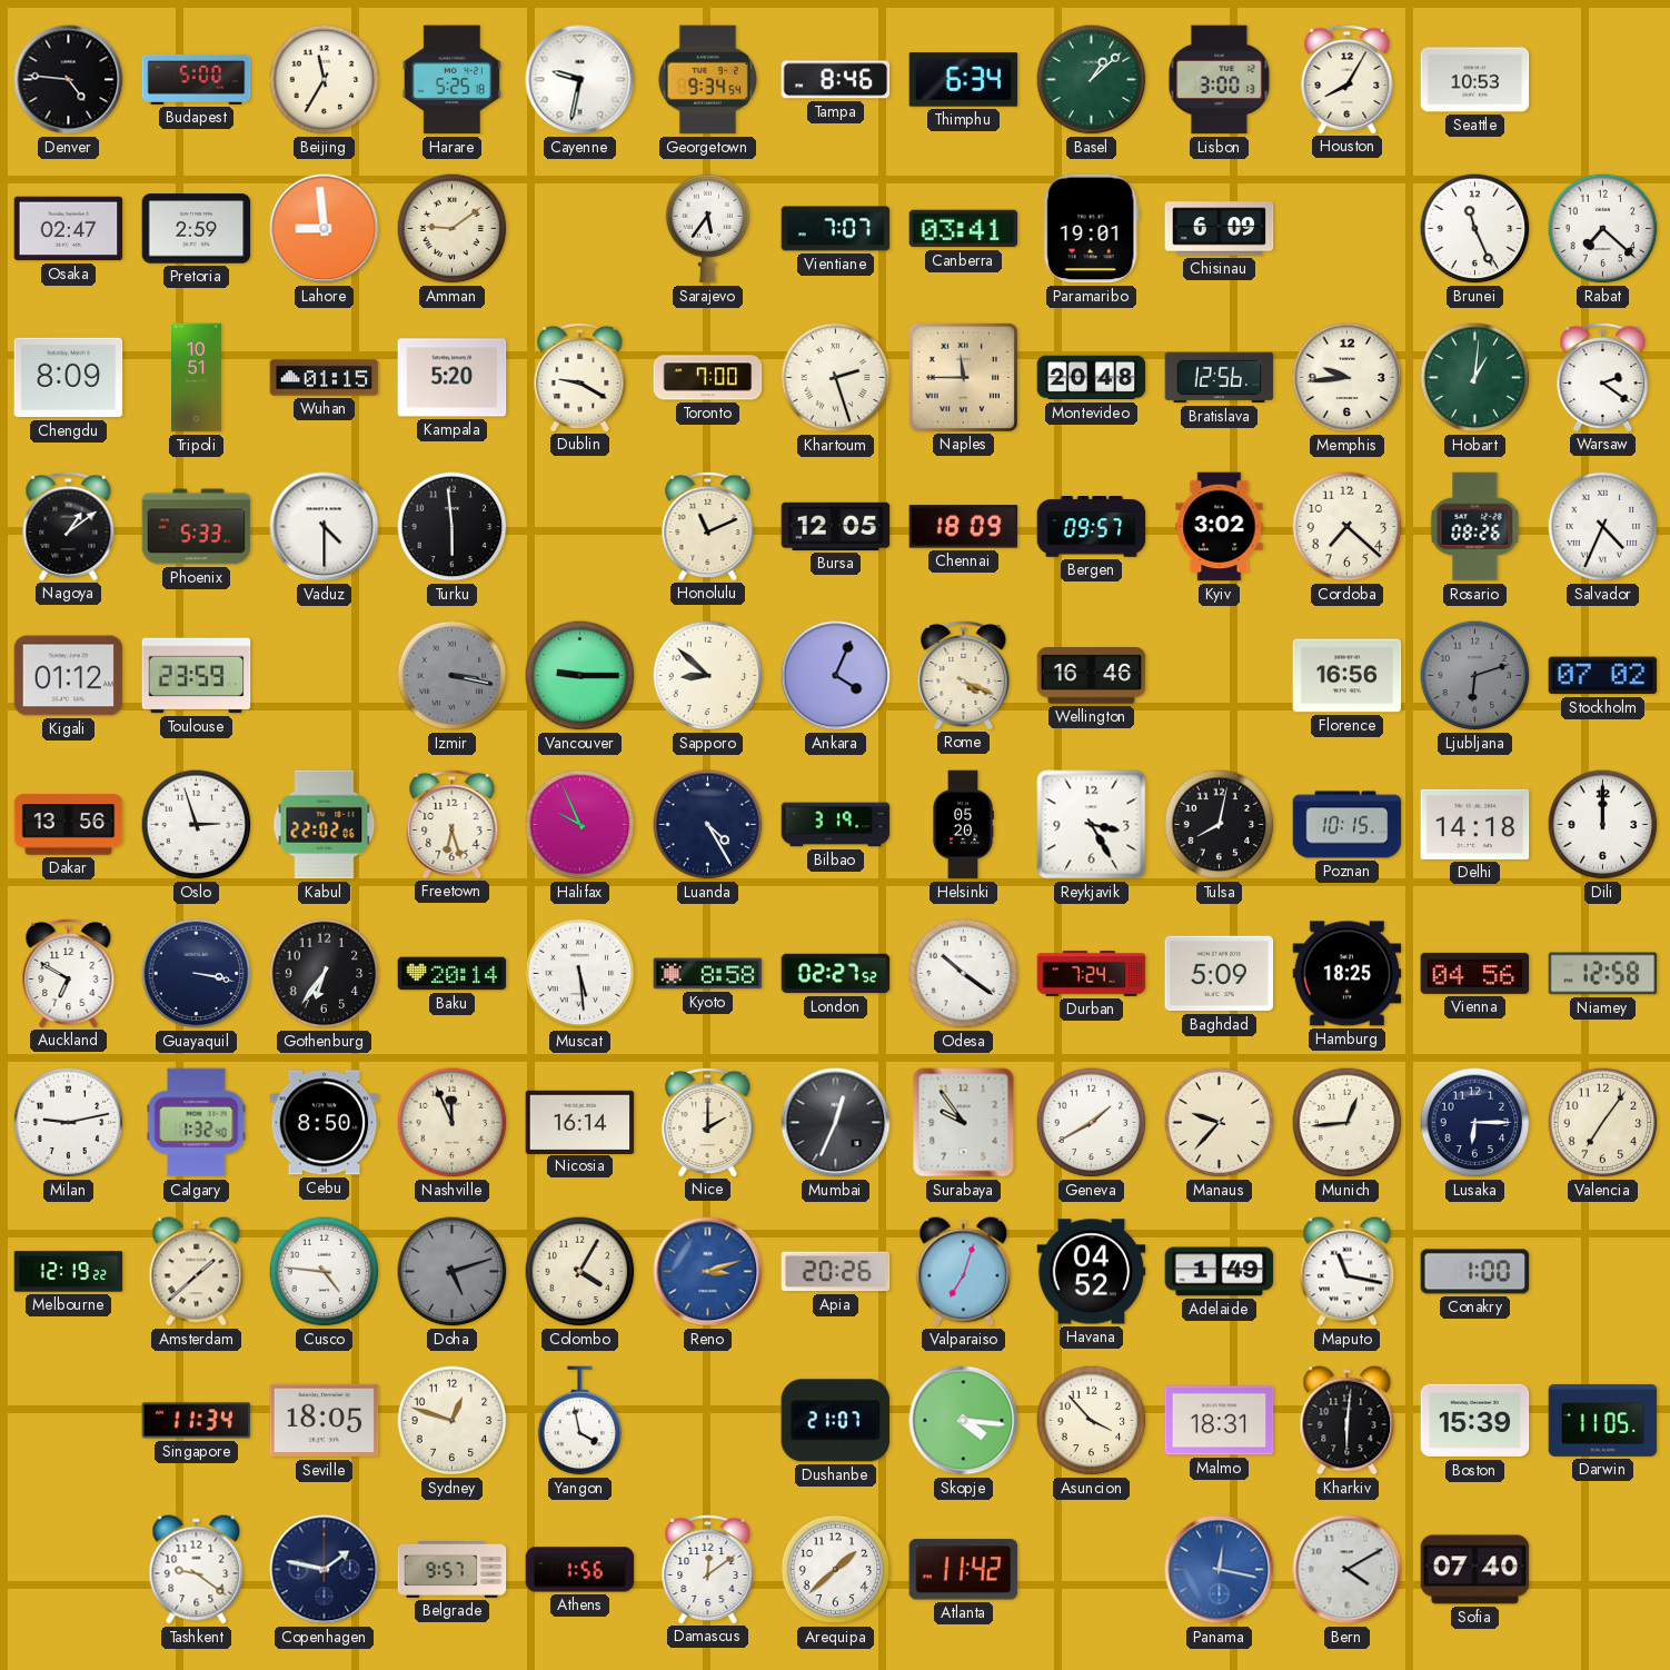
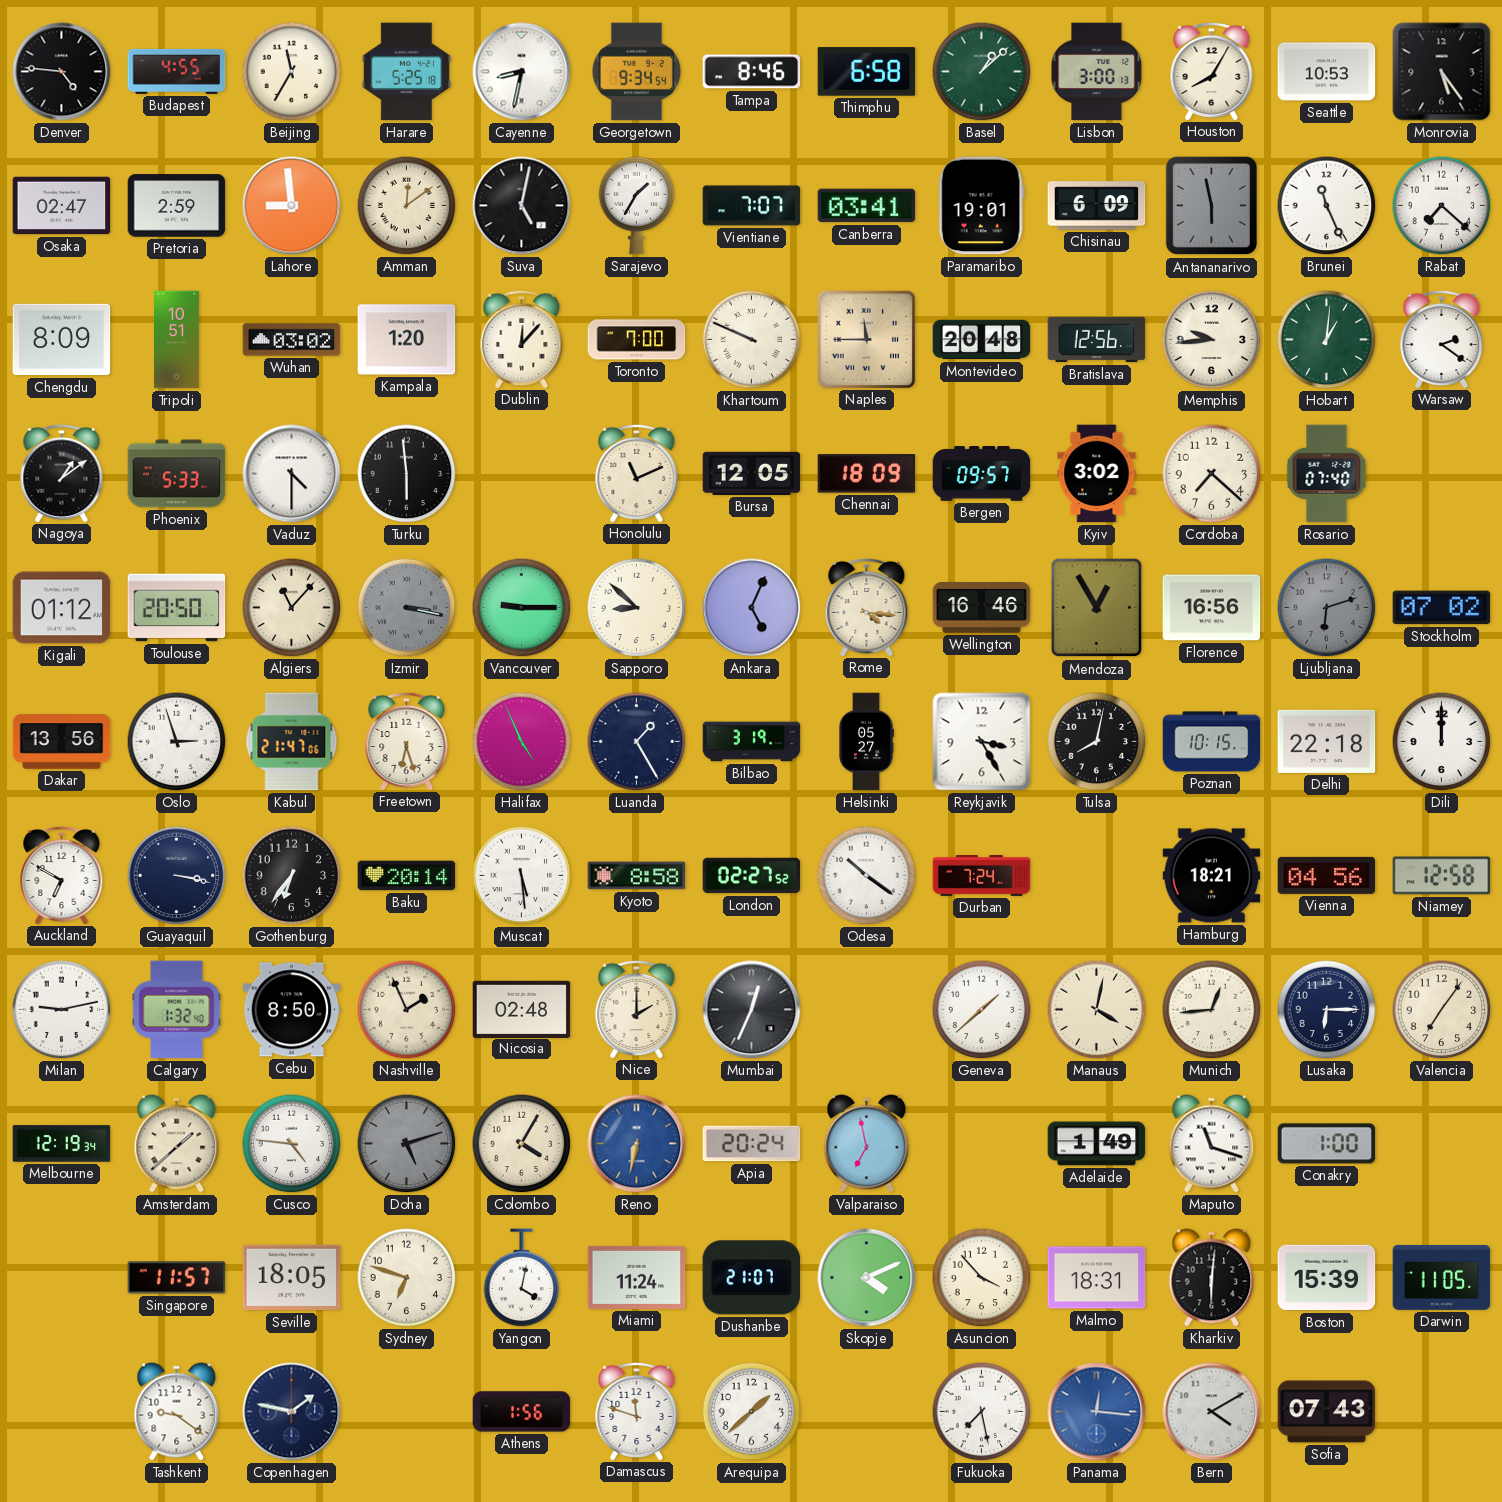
Budapest: 5:00 -> 4:55
Cayenne: 9:32 -> 8:32
Thimphu: 6:34 -> 6:58
Monrovia: none -> 5:24
Amman: 9:09 -> 12:09
Suva: none -> 5:02
Sarajevo: 5:36 -> 1:35
Antananarivo: none -> 5:58
Wuhan: 01:15 -> 03:02
Kampala: 5:20 -> 1:20
Dublin: 9:20 -> 12:07
Khartoum: 2:27 -> 9:49
Rosario: 08:26 -> 07:40
Salvador: 4:34 -> none
Toulouse: 23:59 -> 20:50
Algiers: none -> 11:07
Ankara: 4:04 -> 5:04
Rome: 4:19 -> 4:16
Mendoza: none -> 12:55
Kabul: 22:02 -> 21:47
Halifax: 9:56 -> 4:56
Luanda: 4:25 -> 1:25
Helsinki: 05:20 -> 05:27
Delhi: 14:18 -> 22:18
Baghdad: 5:09 -> none
Hamburg: 18:25 -> 18:21
Nashville: 11:56 -> 1:56
Nicosia: 16:14 -> 02:48
Surabaya: 9:54 -> none
Geneva: 1:40 -> 1:38
Manaus: 9:37 -> 4:02
Melbourne: 12:19:22 -> 12:19:34
Reno: 3:12 -> 6:32
Apia: 20:26 -> 20:24
Valparaiso: 7:03 -> 6:58
Havana: 04:52 -> none
Maputo: 11:17 -> 11:18
Singapore: 11:34 -> 11:57
Sydney: 12:48 -> 6:48
Yangon: 3:58 -> 4:02
Miami: none -> 11:24
Skopje: 4:16 -> 4:11
Belgrade: 9:57 -> none
Damascus: 12:09 -> 11:48
Atlanta: 11:42 -> none
Fukuoka: none -> 7:28
Panama: 12:17 -> 12:16
Sofia: 07:40 -> 07:43
